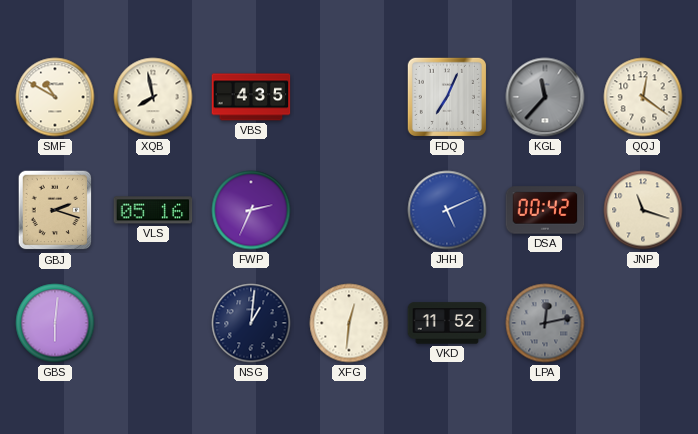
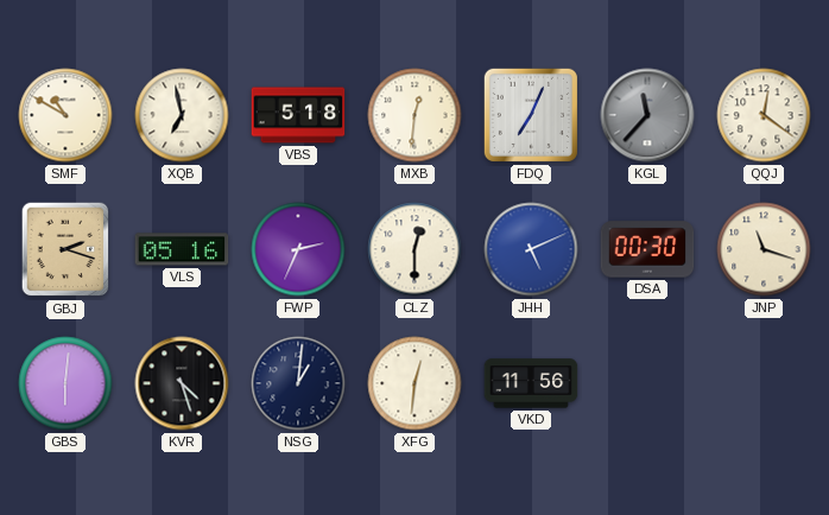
XQB: 7:58 -> 6:58
VBS: 4:35 -> 5:18
MXB: none -> 12:31
CLZ: none -> 12:30
DSA: 00:42 -> 00:30
KVR: none -> 4:27
VKD: 11:52 -> 11:56
LPA: 12:13 -> none
